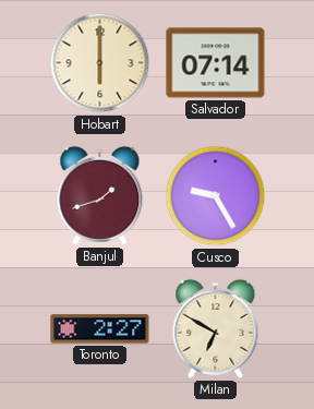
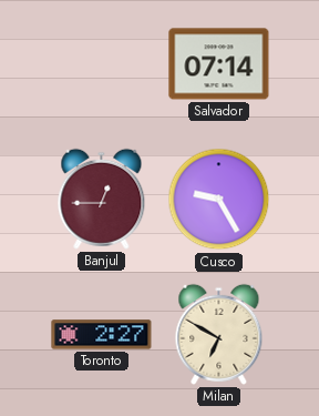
Hobart: 6:00 -> none
Banjul: 1:42 -> 12:45
